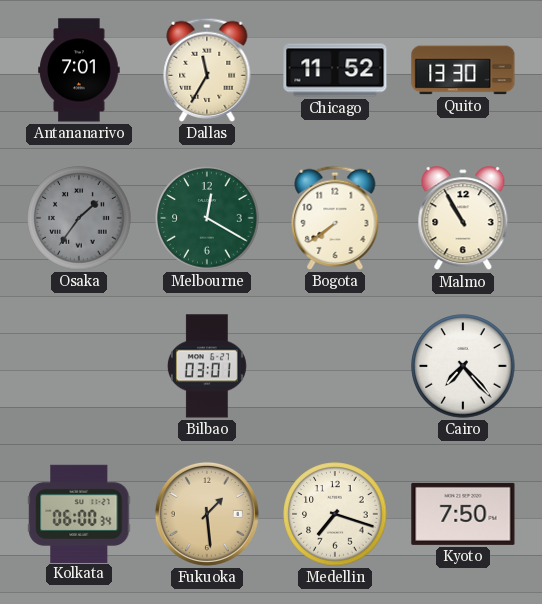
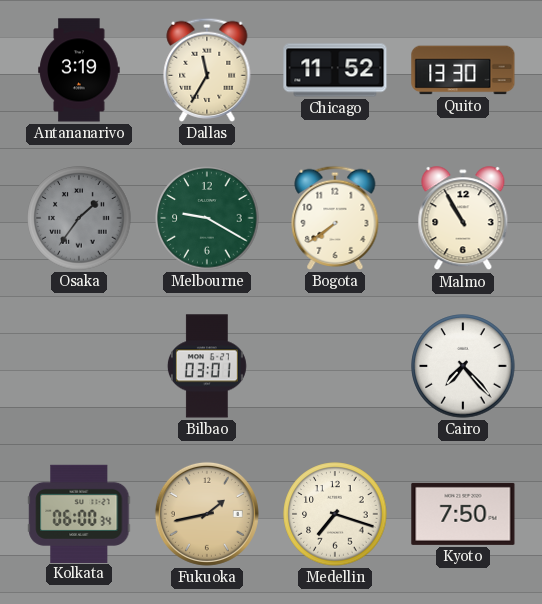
Antananarivo: 7:01 -> 3:19
Melbourne: 12:20 -> 9:20
Fukuoka: 1:29 -> 1:43
